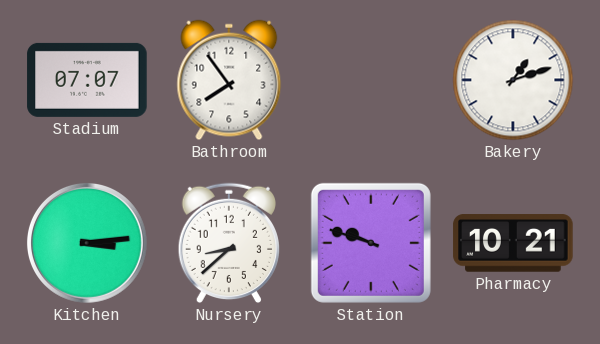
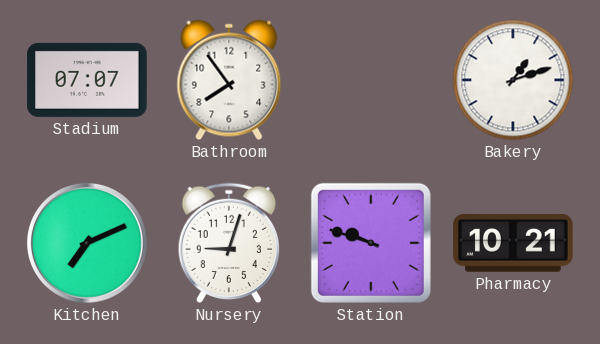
Kitchen: 3:14 -> 7:11
Nursery: 8:38 -> 9:03
